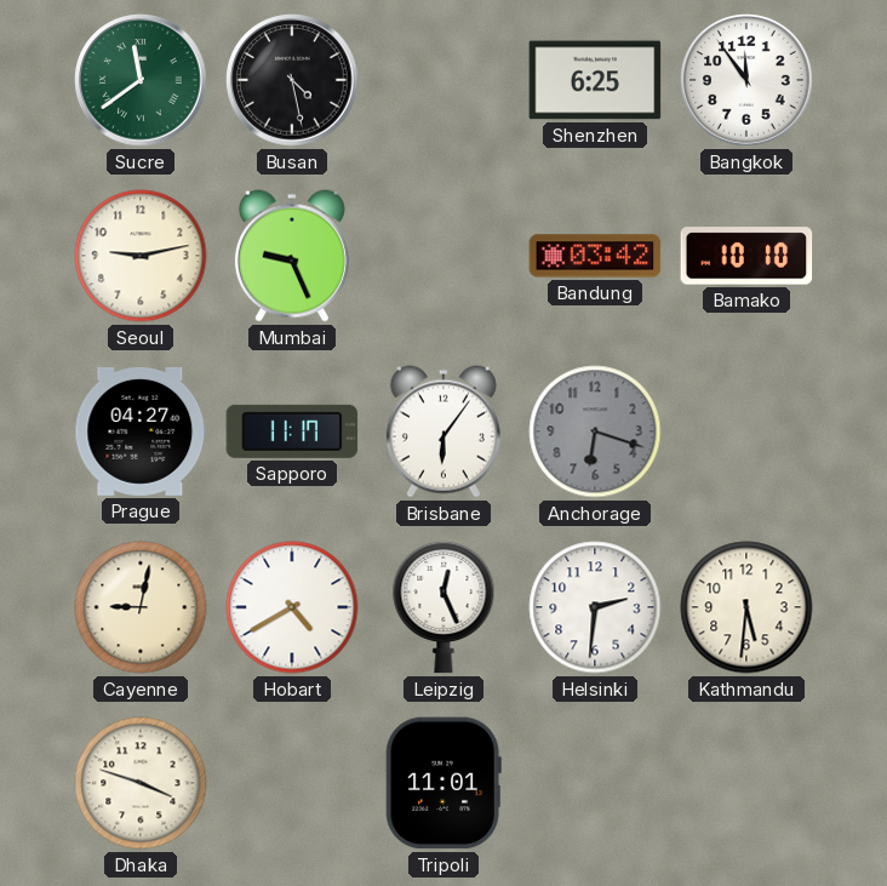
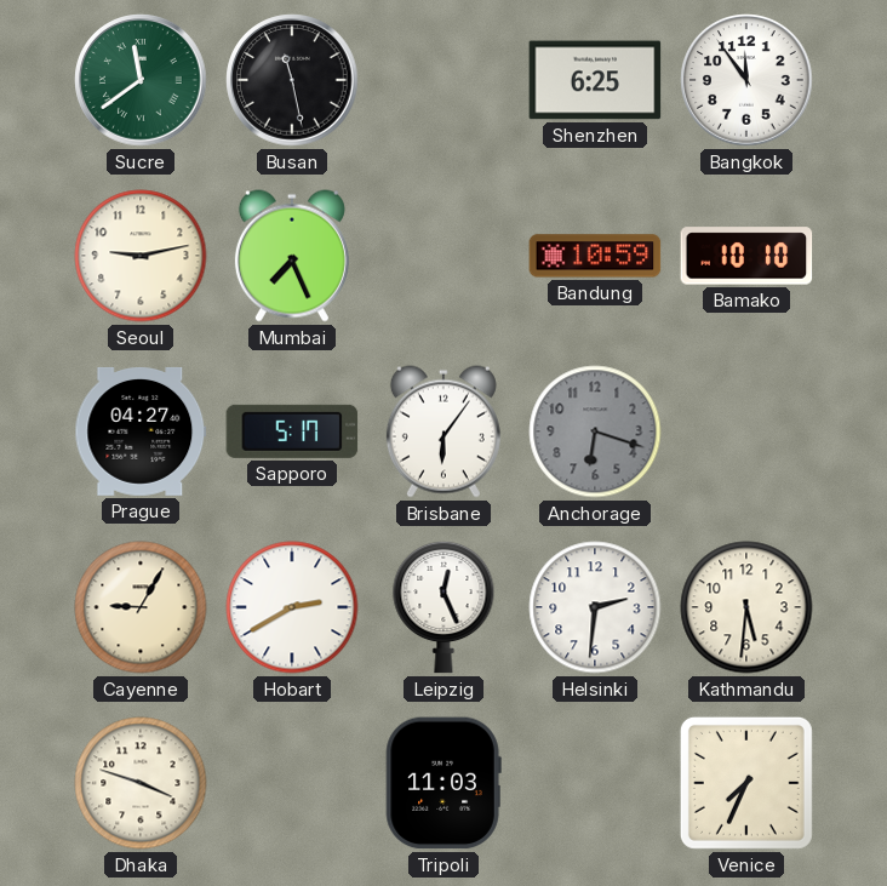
Busan: 4:28 -> 11:28
Mumbai: 9:26 -> 7:26
Bandung: 03:42 -> 10:59
Sapporo: 11:17 -> 5:17
Cayenne: 9:02 -> 9:05
Hobart: 4:40 -> 2:40
Tripoli: 11:01 -> 11:03
Venice: none -> 7:34
